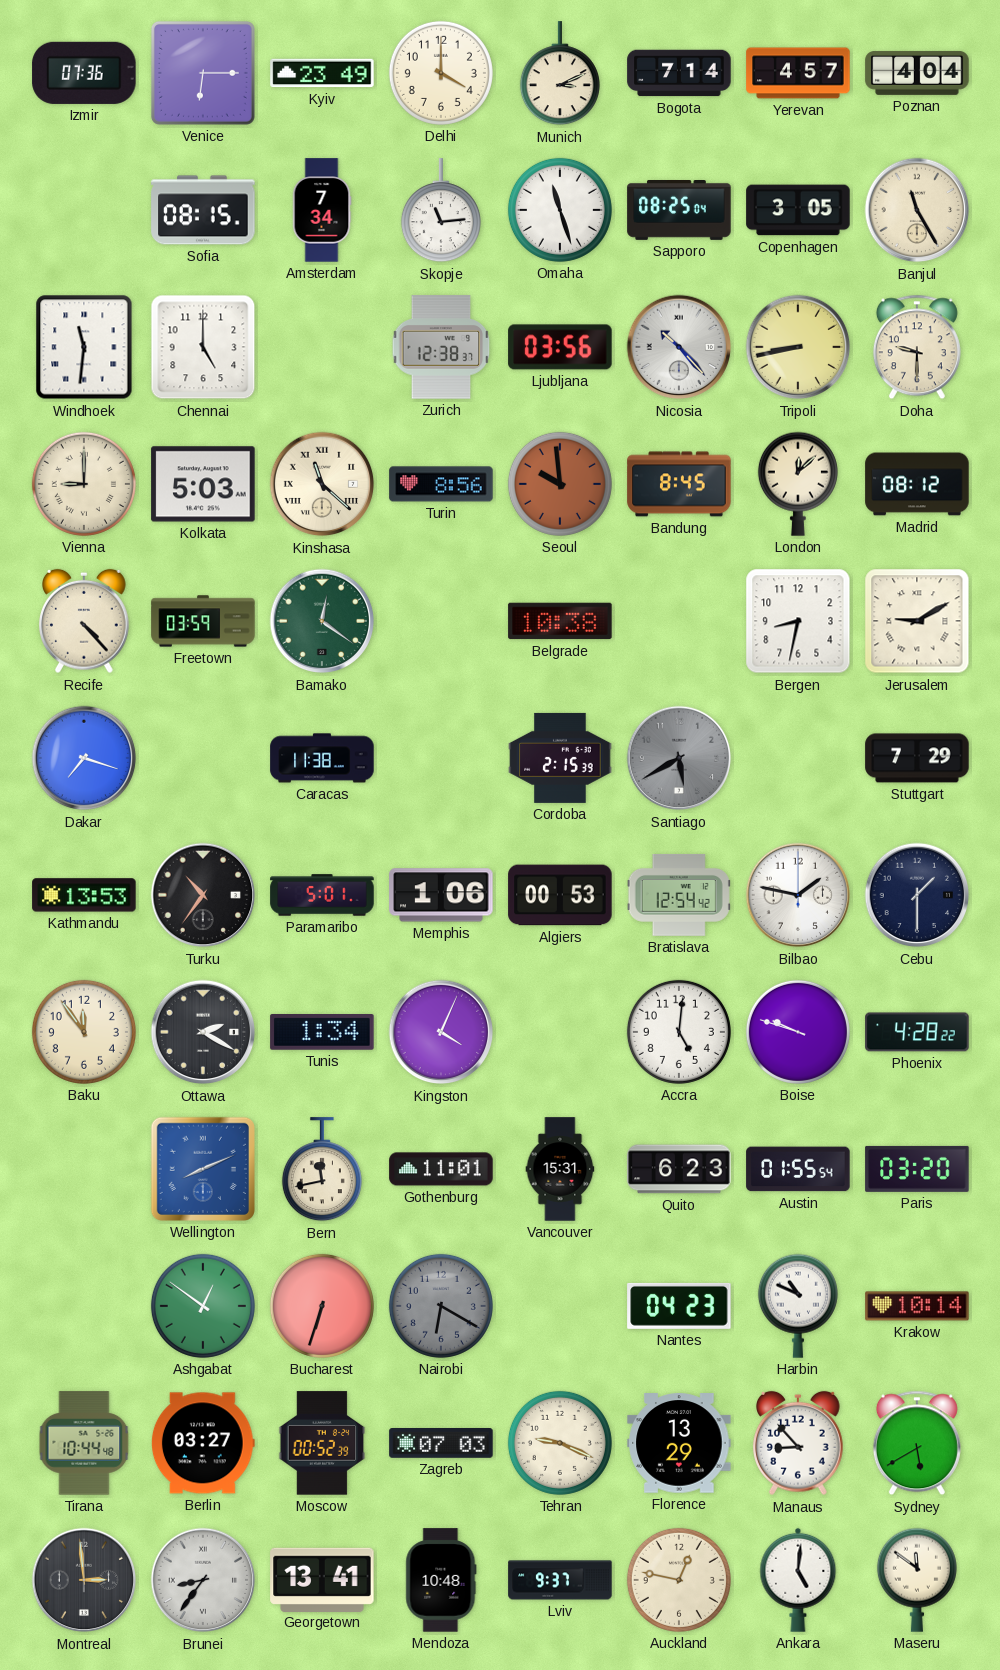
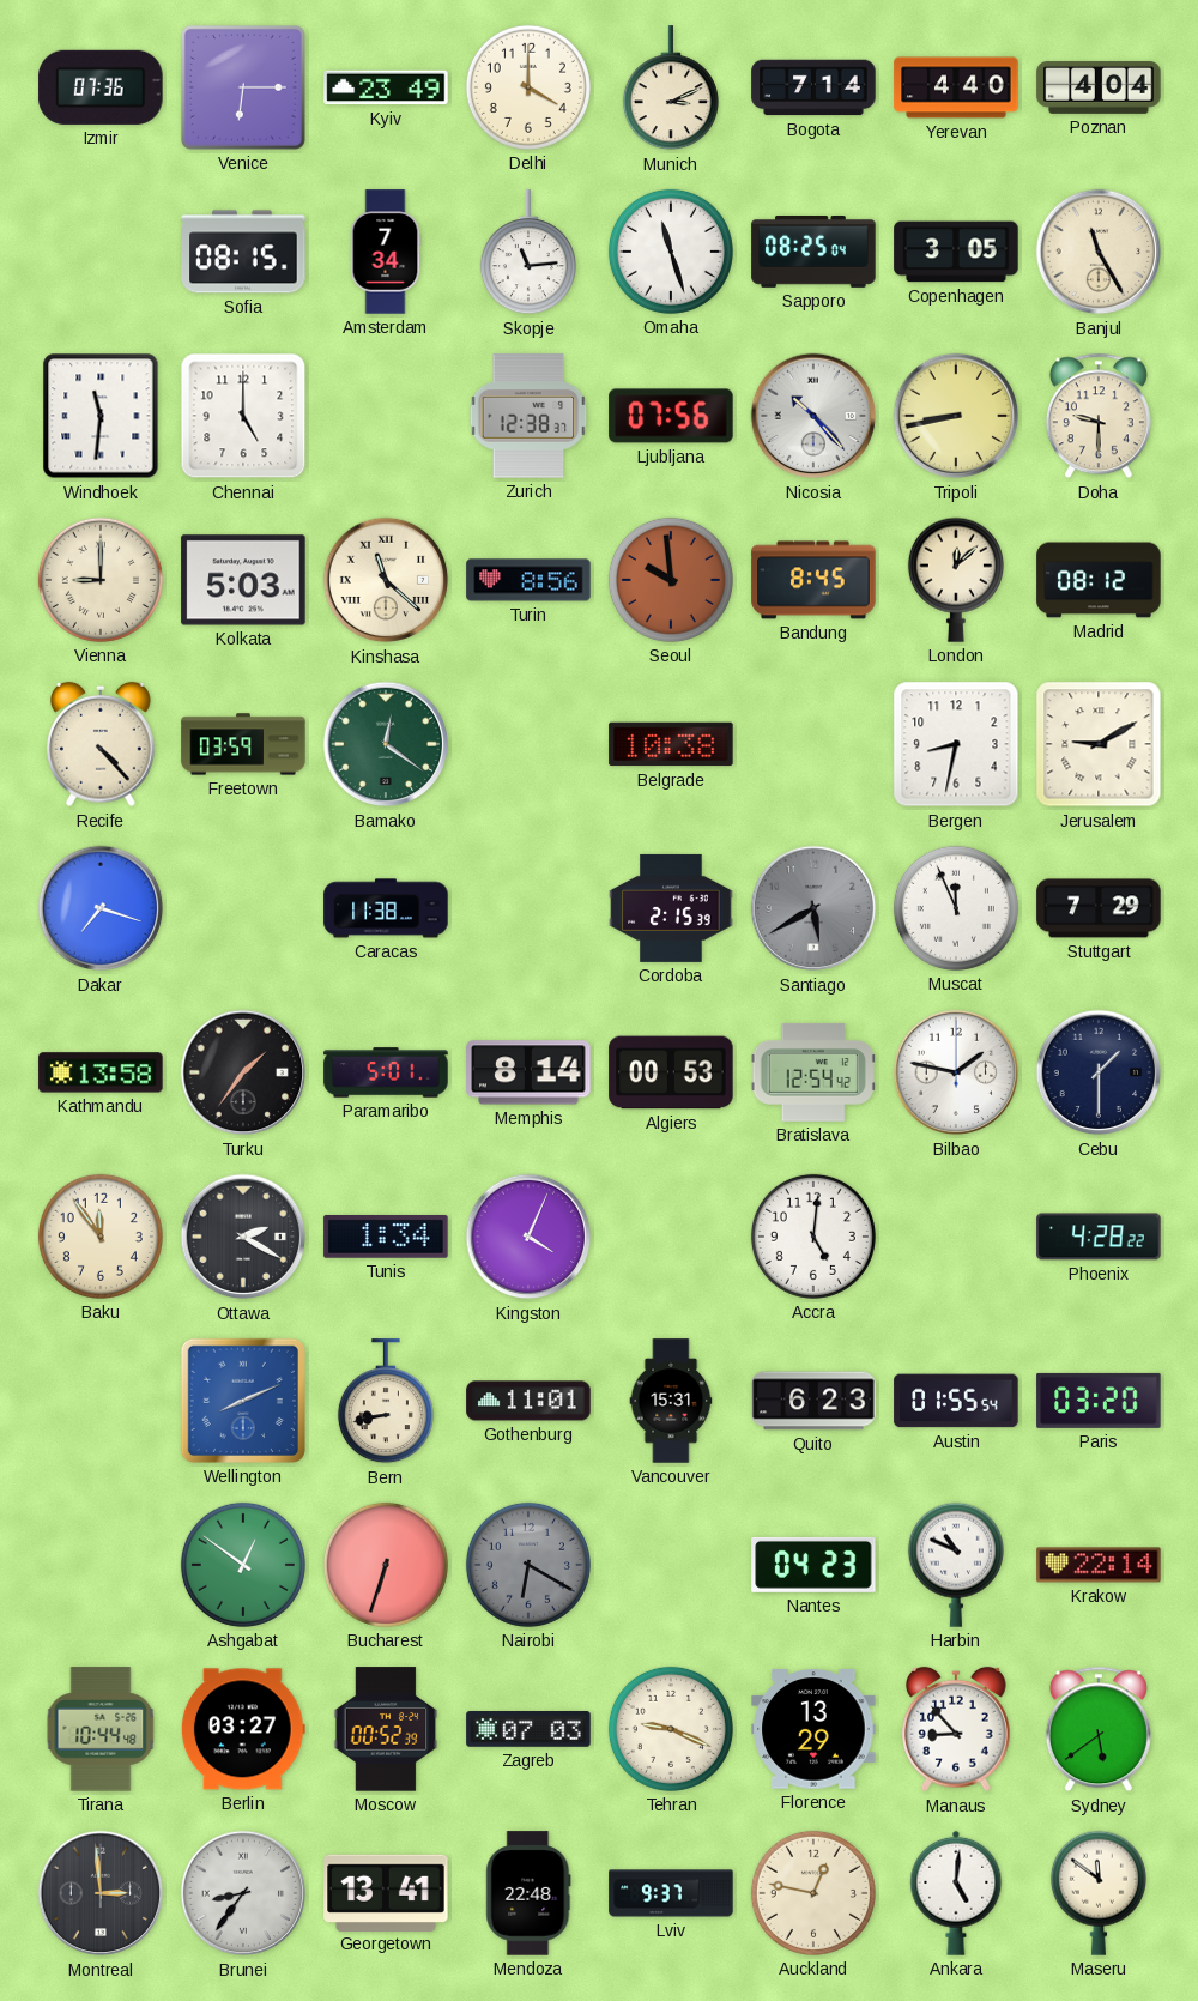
Yerevan: 4:57 -> 4:40
Ljubljana: 03:56 -> 07:56
Muscat: none -> 11:56
Kathmandu: 13:53 -> 13:58
Turku: 10:36 -> 1:36
Memphis: 1:06 -> 8:14
Boise: 9:48 -> none
Bern: 11:43 -> 8:43
Krakow: 10:14 -> 22:14
Sydney: 5:40 -> 5:39
Mendoza: 10:48 -> 22:48
